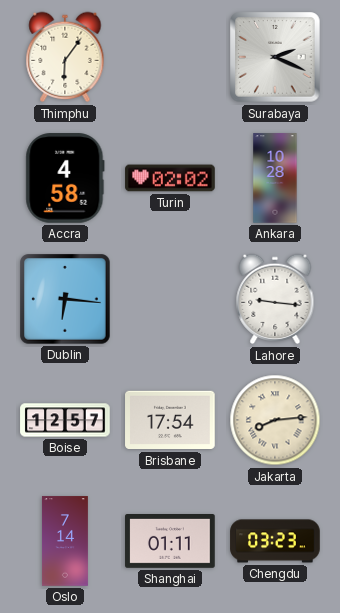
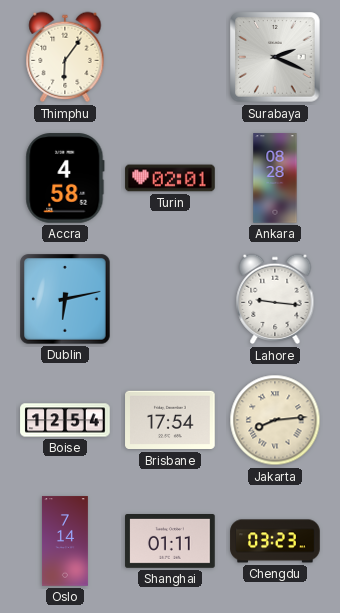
Turin: 02:02 -> 02:01
Ankara: 10:28 -> 08:28
Dublin: 6:16 -> 6:13
Boise: 12:57 -> 12:54
